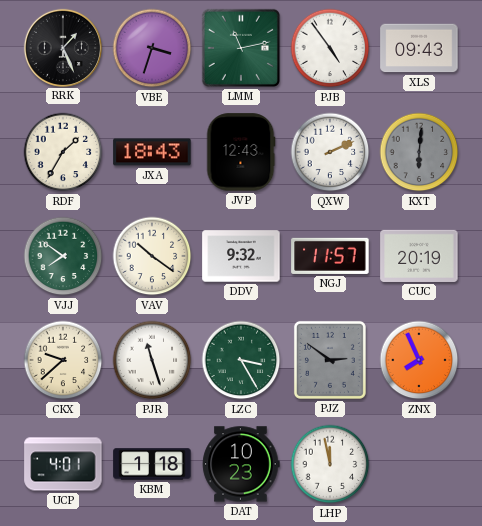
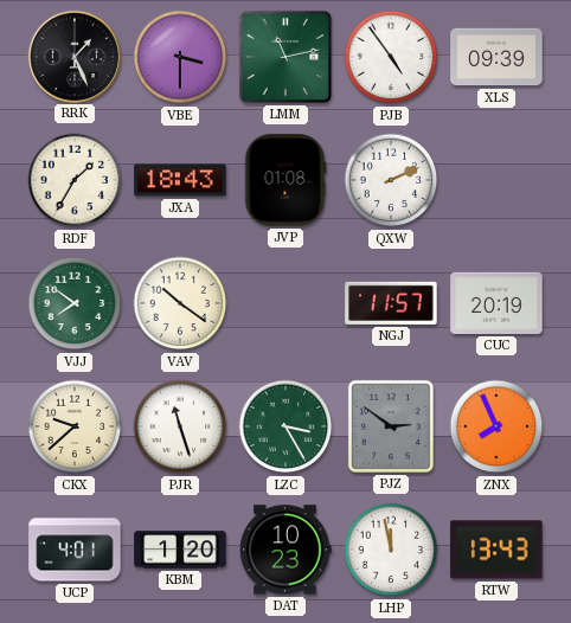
VBE: 3:33 -> 3:30
XLS: 09:43 -> 09:39
JVP: 12:43 -> 01:08
KXT: 6:01 -> none
DDV: 9:32 -> none
KBM: 1:18 -> 1:20
RTW: none -> 13:43
